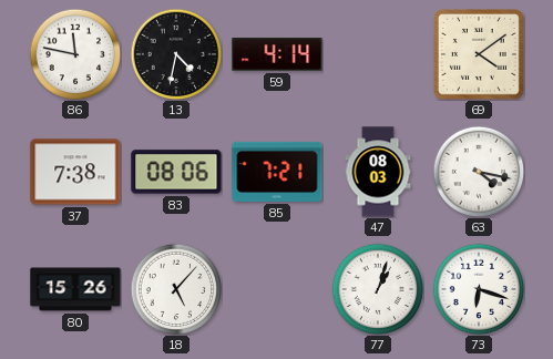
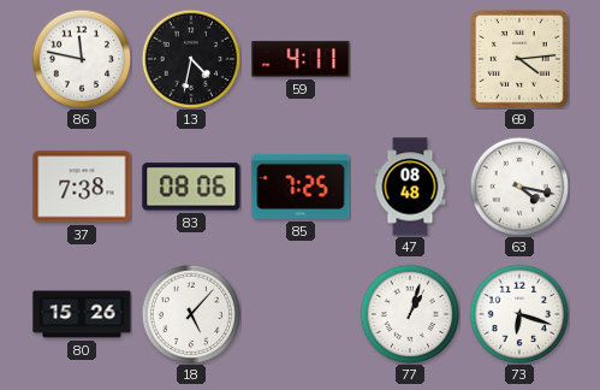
59: 4:14 -> 4:11
69: 4:09 -> 4:14
85: 7:21 -> 7:25
47: 08:03 -> 08:48
